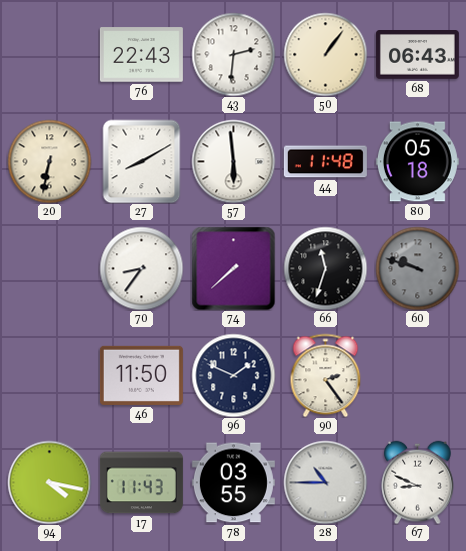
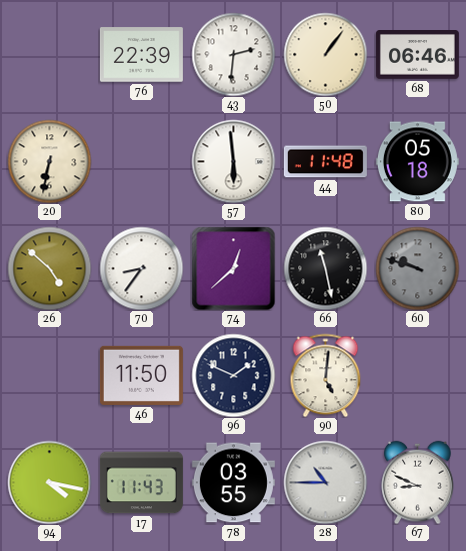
76: 22:43 -> 22:39
68: 06:43 -> 06:46
27: 8:10 -> none
26: none -> 4:52
74: 7:38 -> 12:38
66: 11:33 -> 11:28
90: 2:24 -> 5:01
